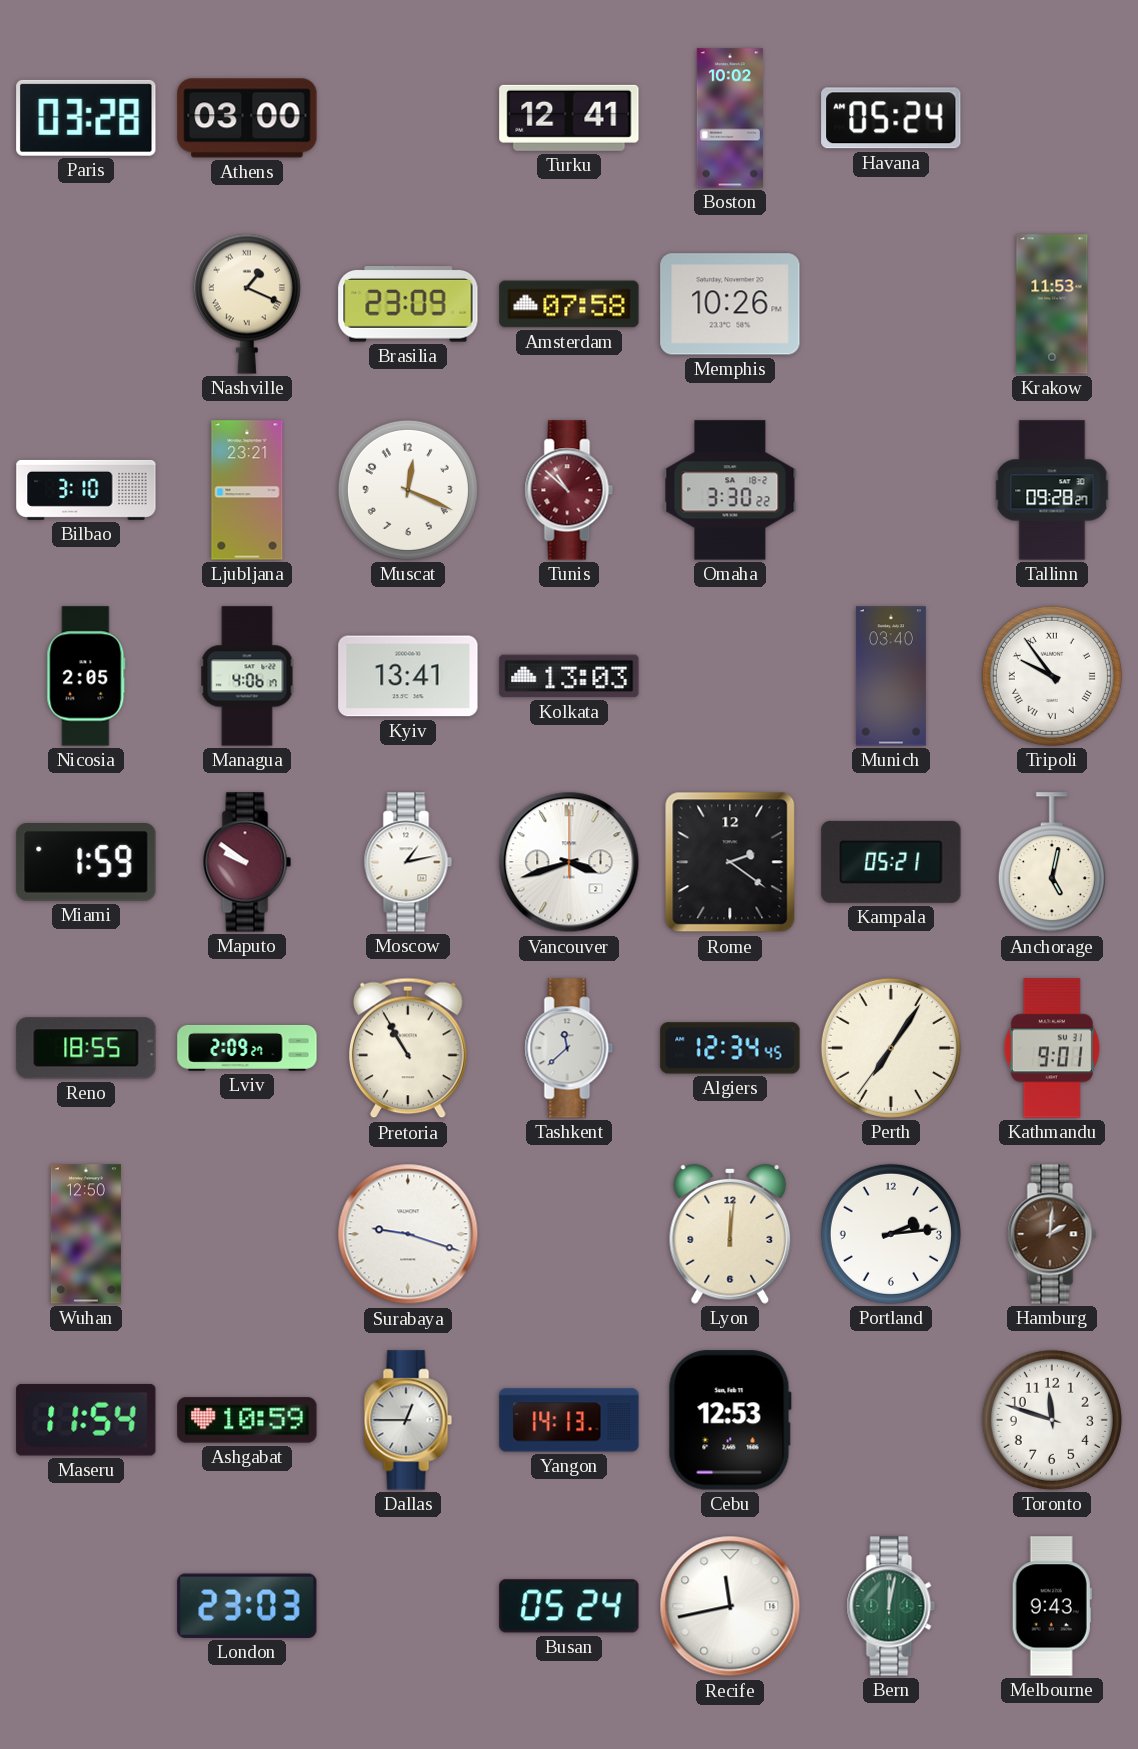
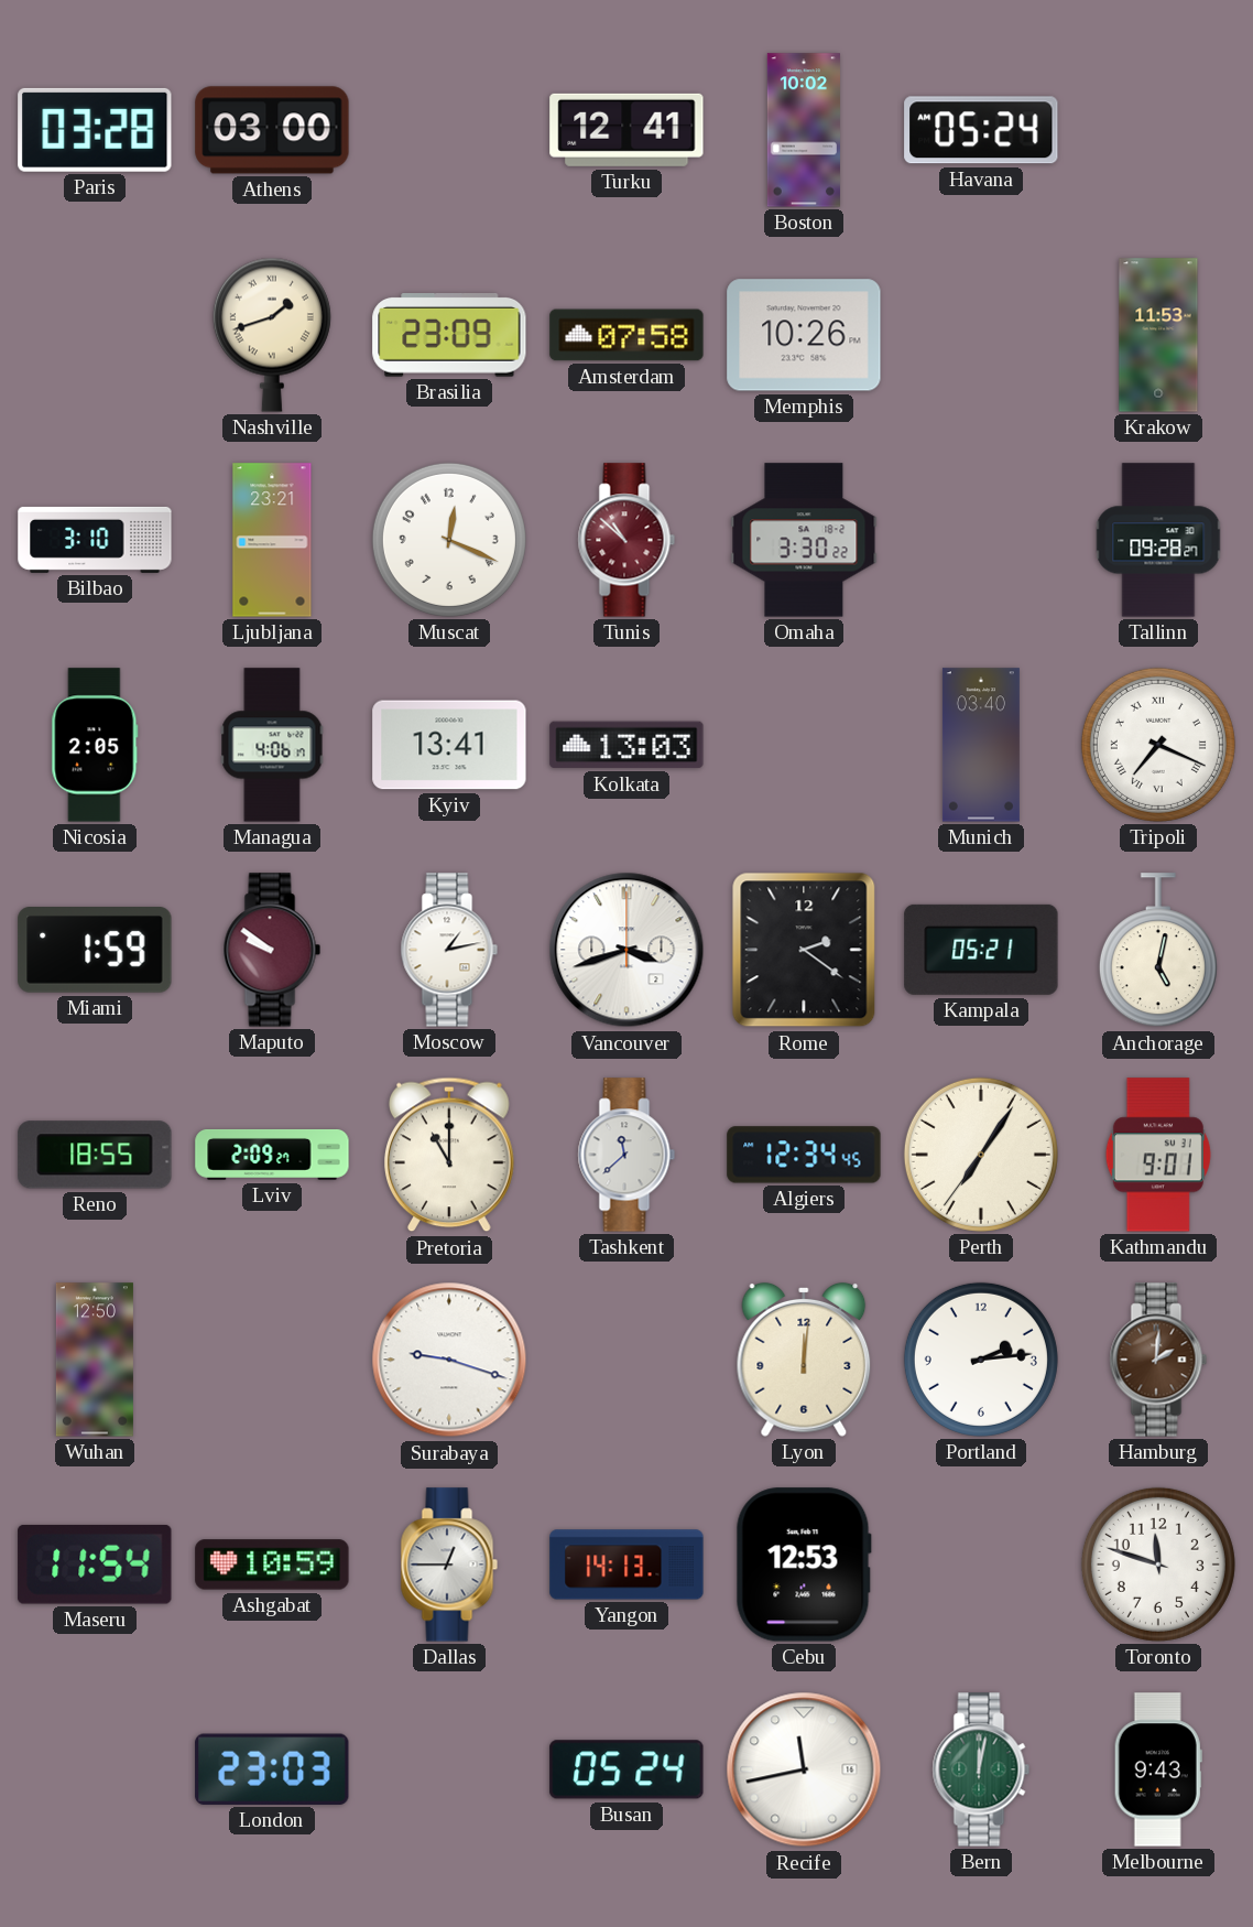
Nashville: 1:19 -> 1:42
Tripoli: 9:54 -> 7:19
Pretoria: 10:55 -> 11:00
